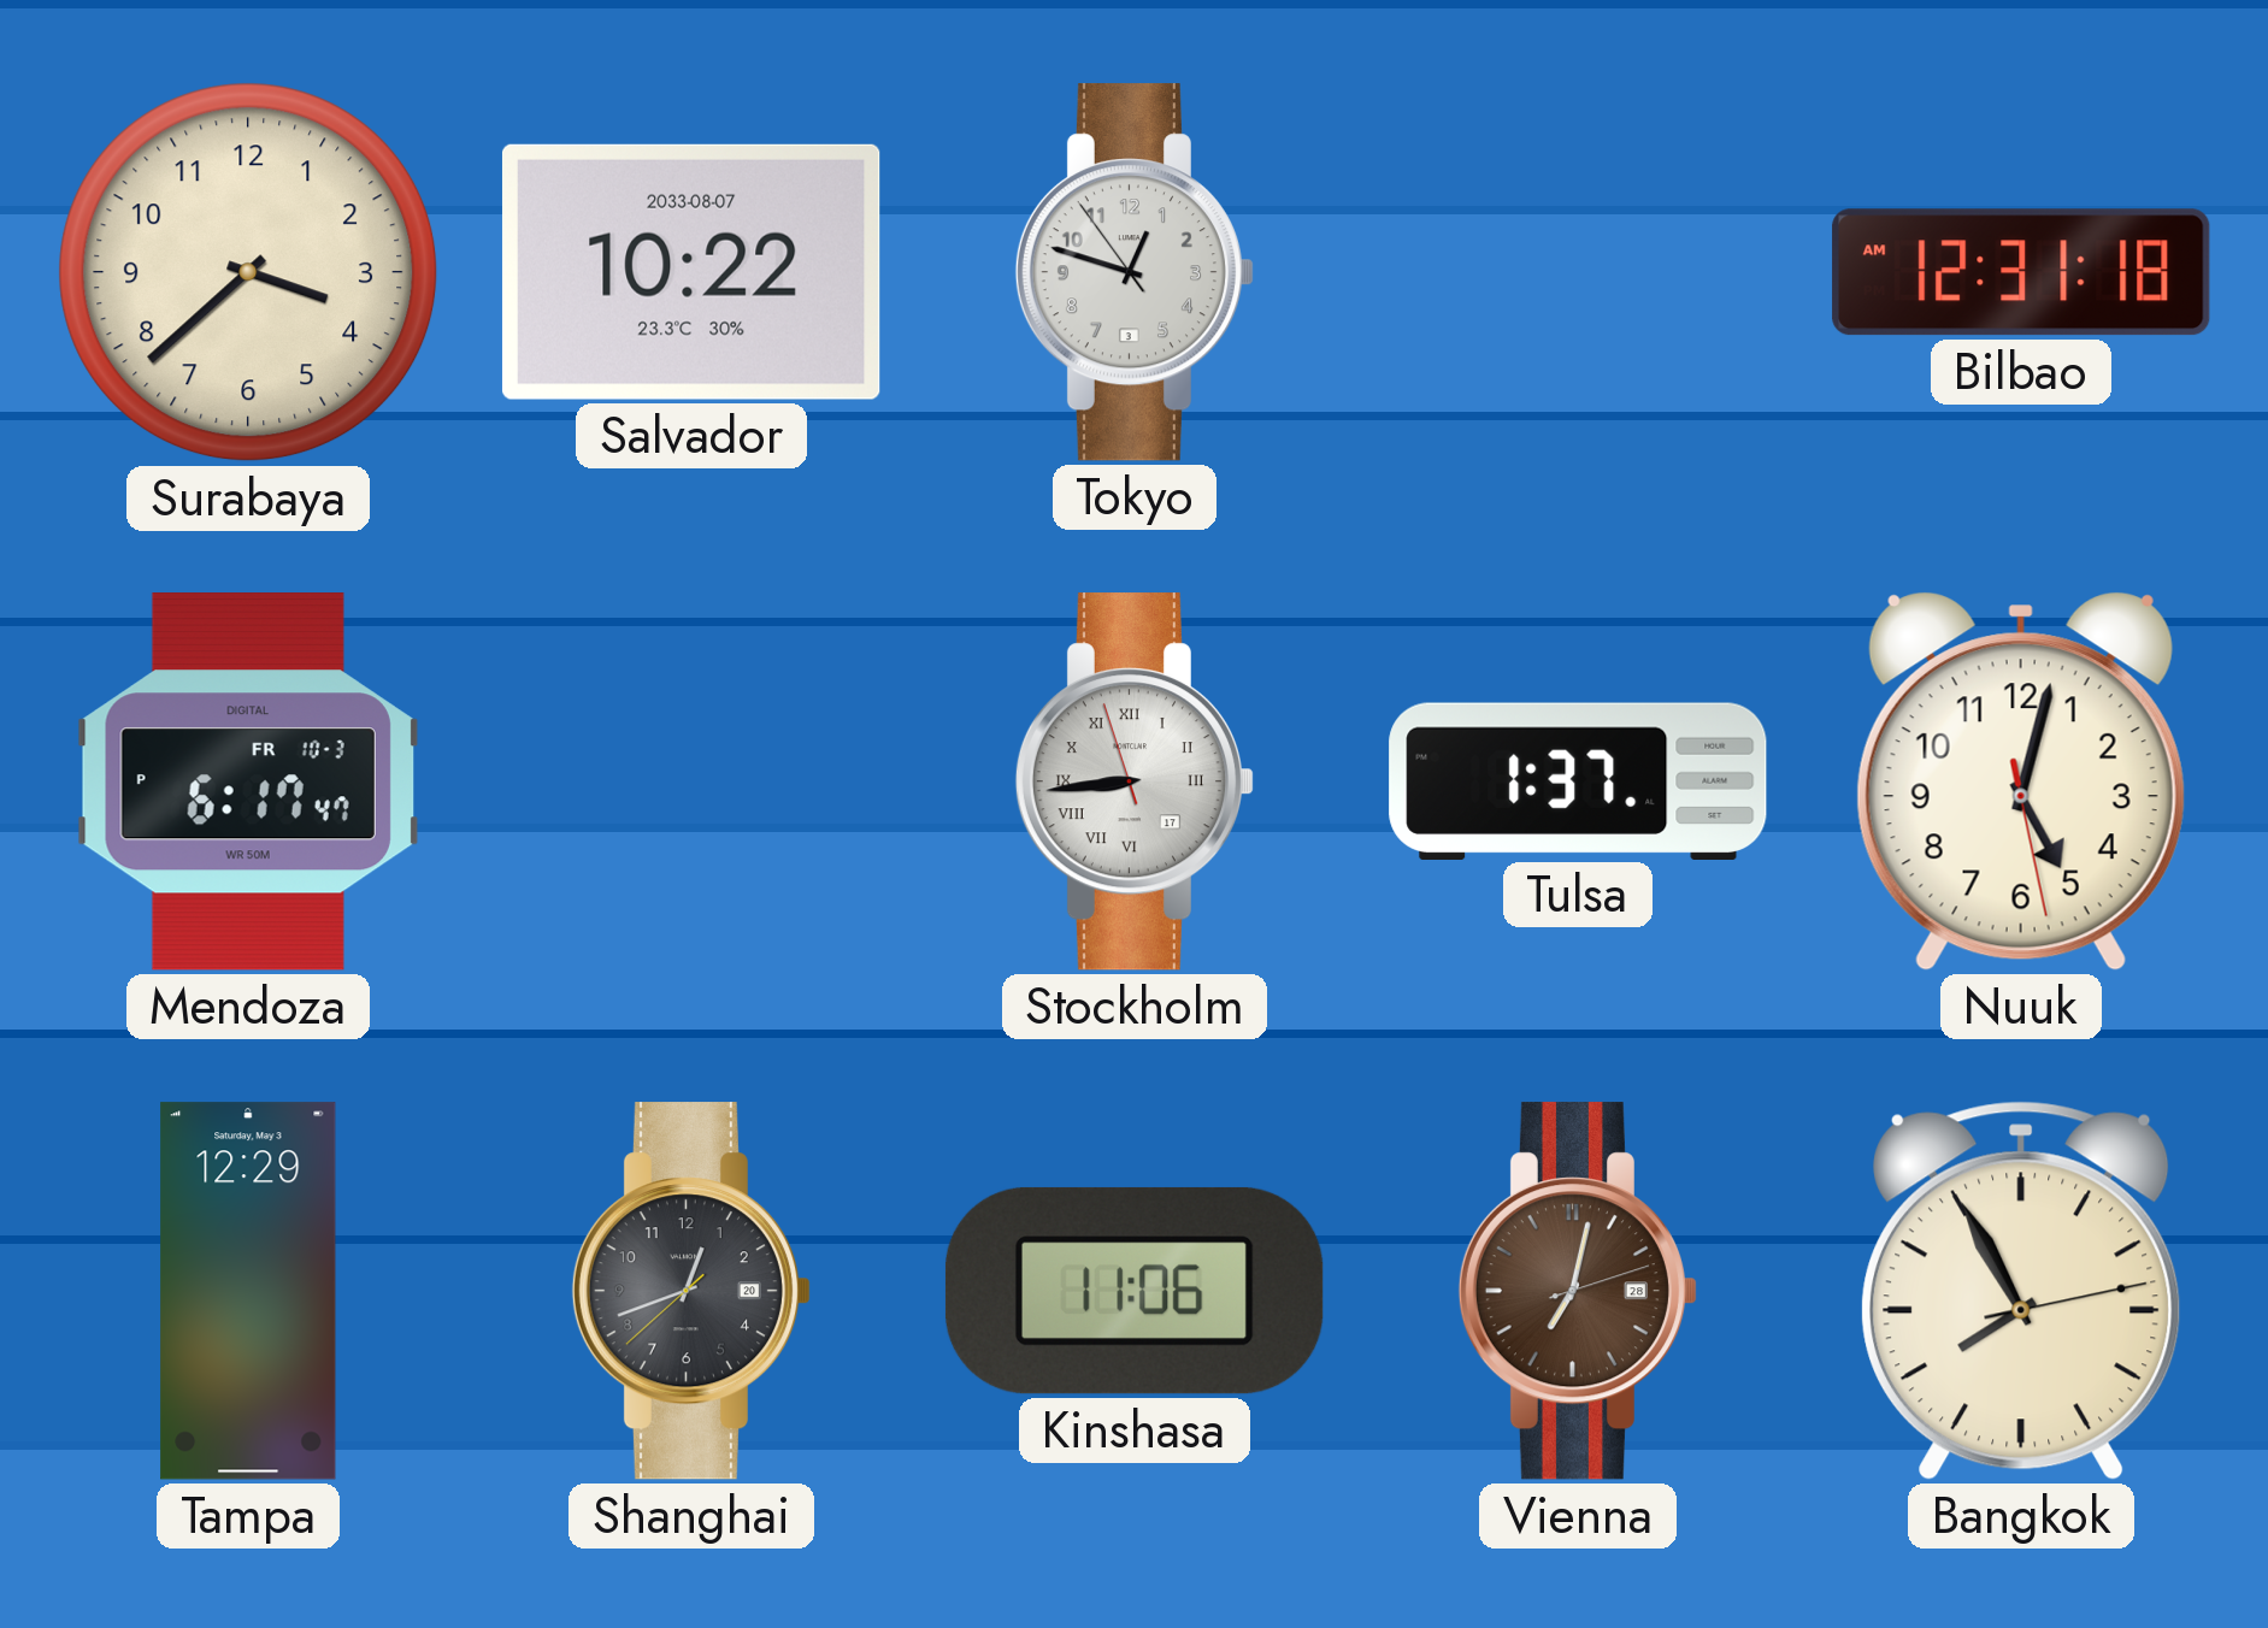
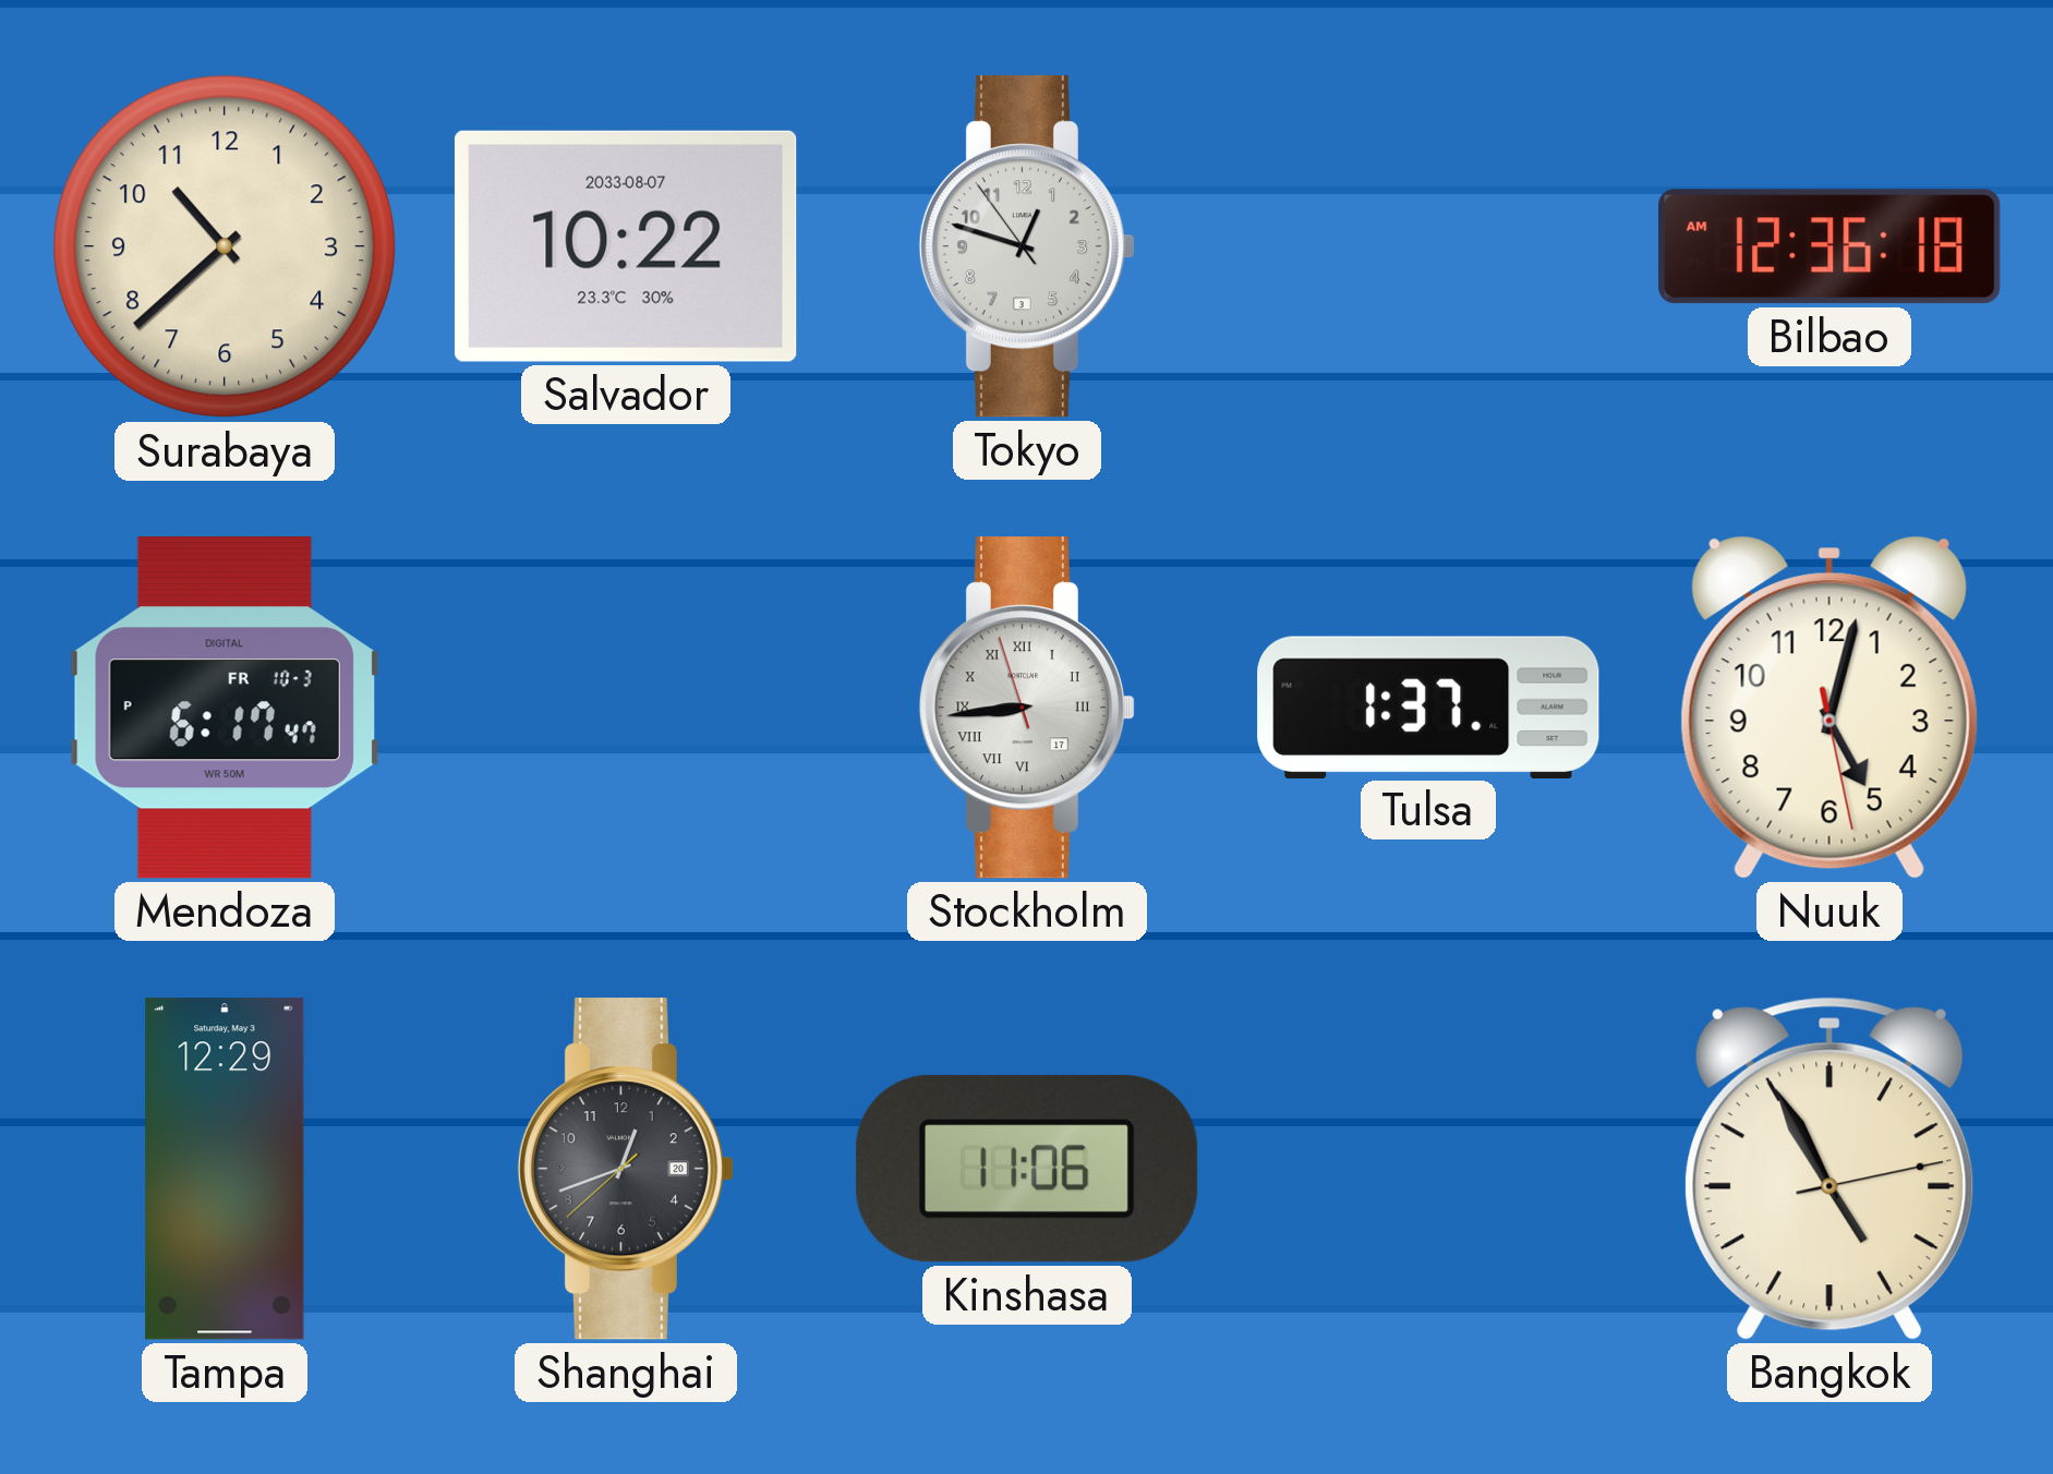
Surabaya: 3:38 -> 10:38
Bilbao: 12:31 -> 12:36
Vienna: 7:02 -> none
Bangkok: 7:55 -> 4:55
